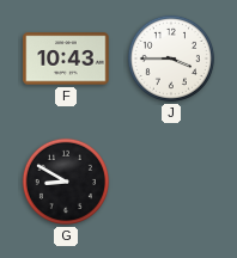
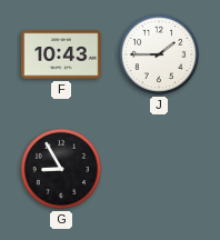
J: 3:45 -> 1:45
G: 8:50 -> 8:55
